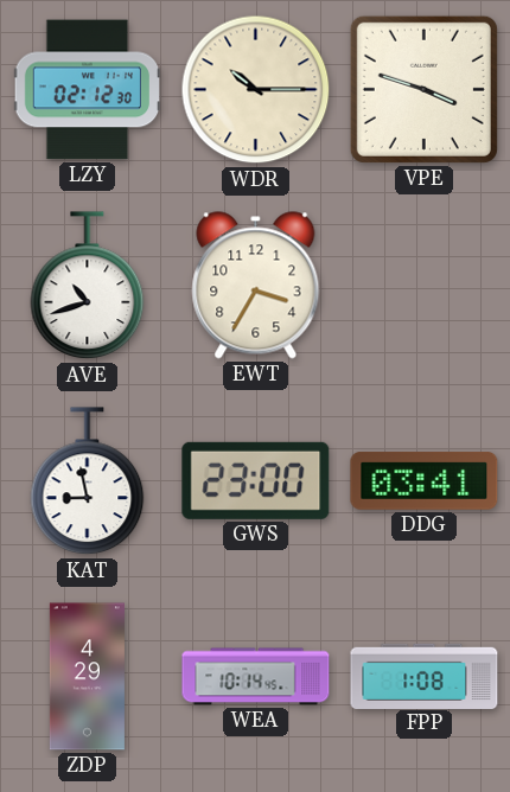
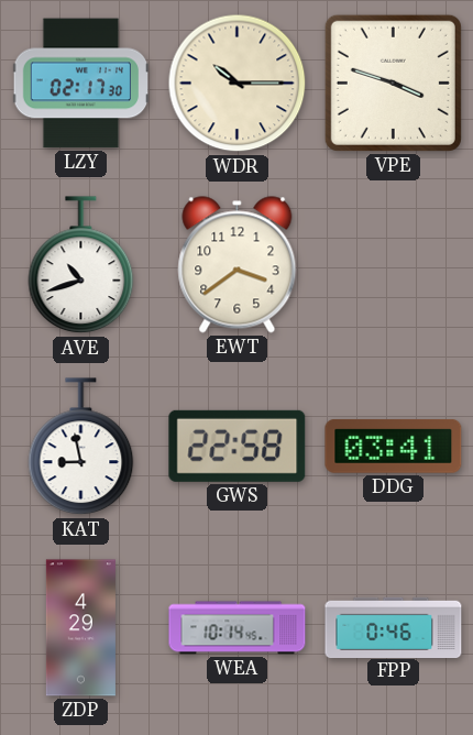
LZY: 02:12 -> 02:17
EWT: 3:35 -> 3:39
GWS: 23:00 -> 22:58
FPP: 1:08 -> 0:46
